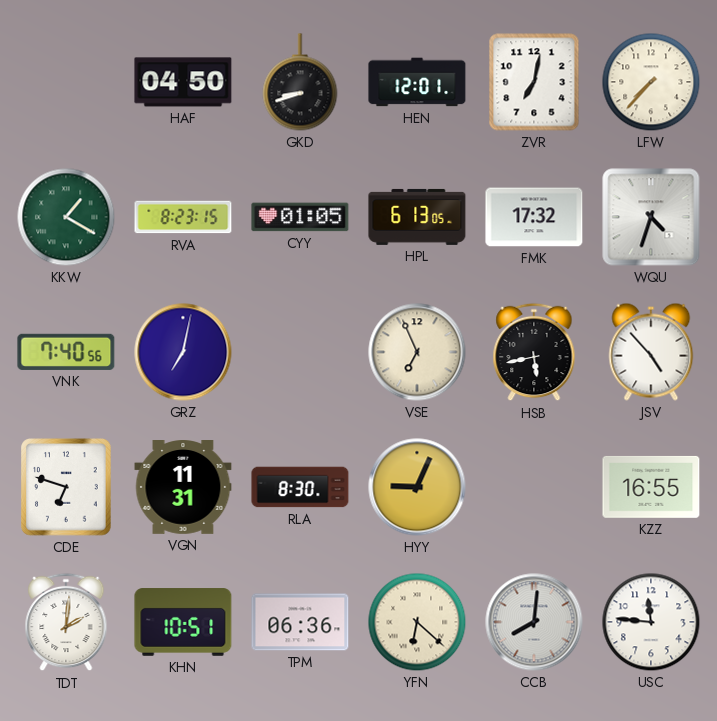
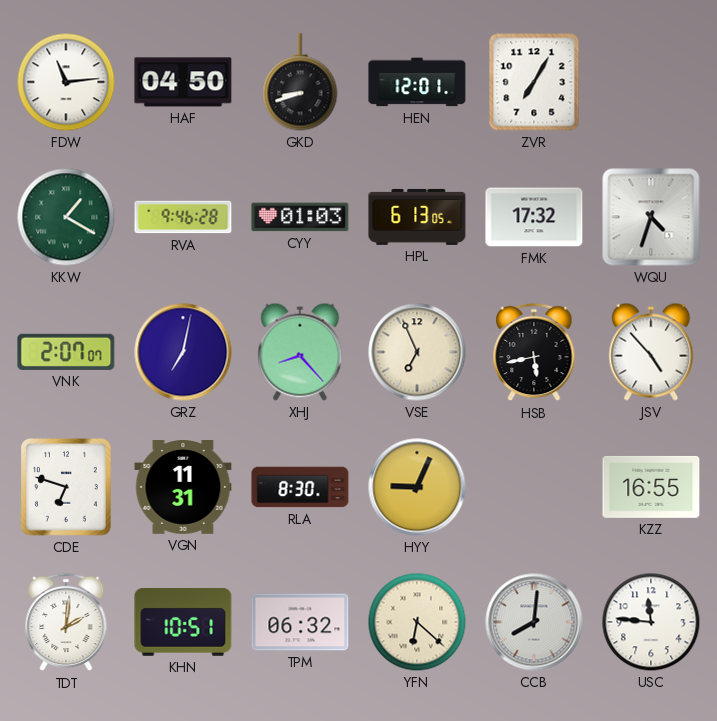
FDW: none -> 11:14
ZVR: 7:02 -> 7:05
LFW: 7:37 -> none
RVA: 8:23 -> 9:46
CYY: 01:05 -> 01:03
VNK: 7:40 -> 2:07
XHJ: none -> 8:23
TPM: 06:36 -> 06:32
